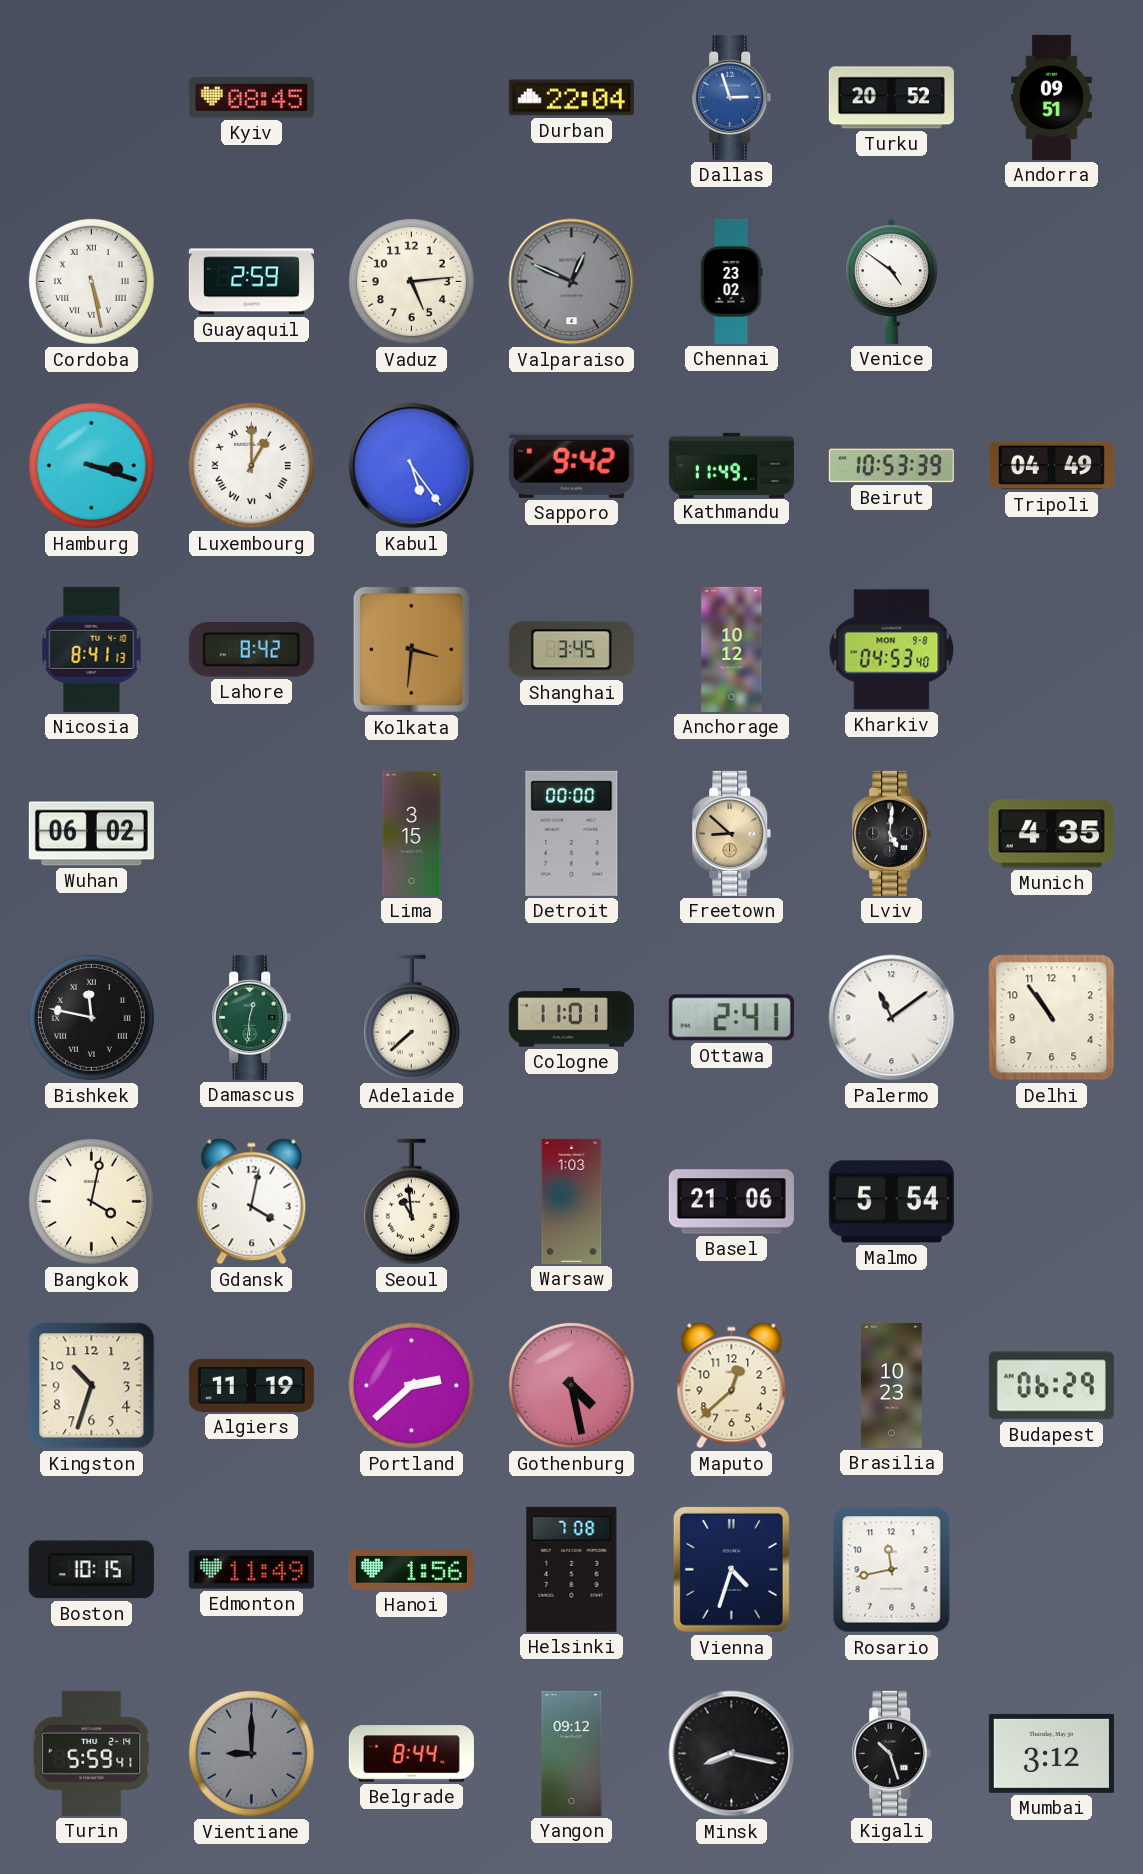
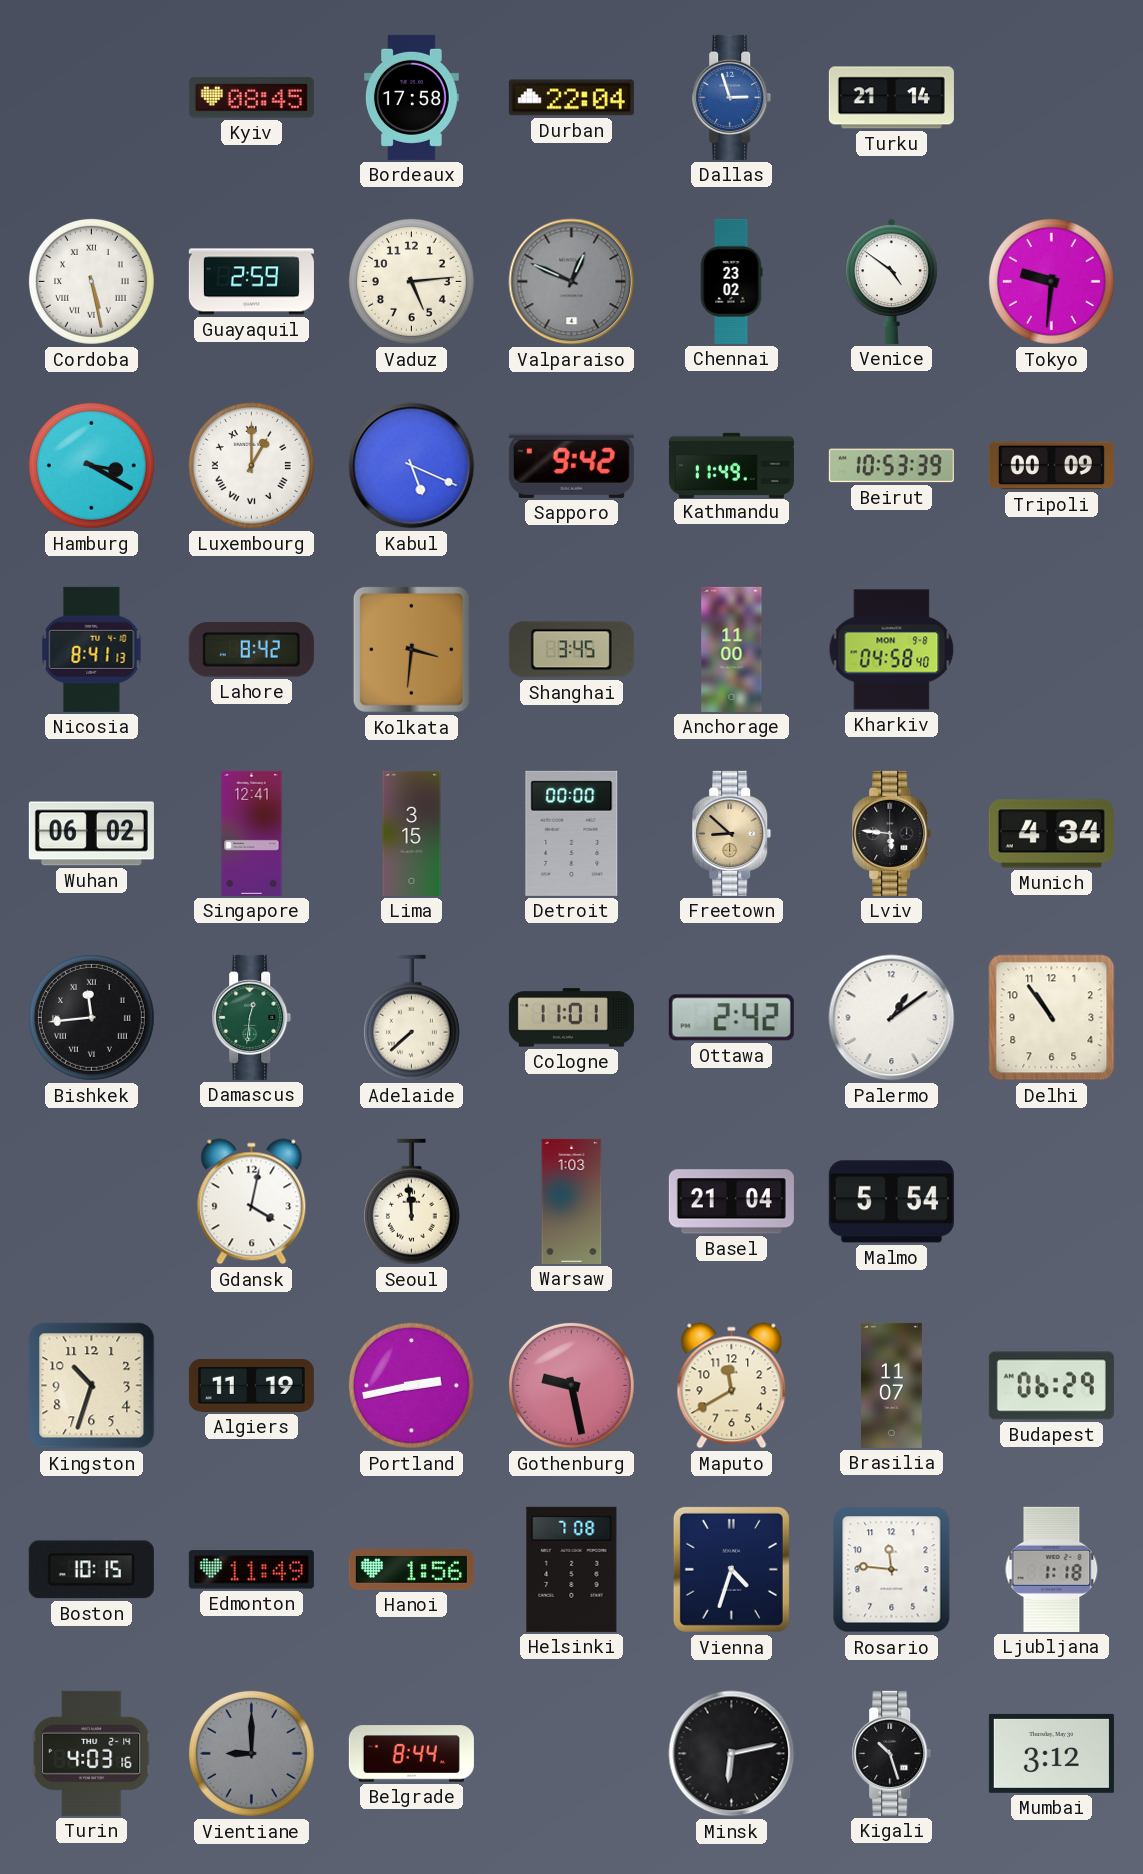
Bordeaux: none -> 17:58
Turku: 20:52 -> 21:14
Andorra: 09:51 -> none
Tokyo: none -> 9:31
Hamburg: 3:18 -> 3:20
Kabul: 5:24 -> 5:19
Tripoli: 04:49 -> 00:09
Anchorage: 10:12 -> 11:00
Kharkiv: 04:53 -> 04:58
Singapore: none -> 12:41
Lviv: 5:01 -> 5:46
Munich: 4:35 -> 4:34
Bishkek: 11:47 -> 11:44
Ottawa: 2:41 -> 2:42
Palermo: 11:09 -> 1:09
Bangkok: 4:02 -> none
Seoul: 10:59 -> 11:59
Basel: 21:06 -> 21:04
Portland: 2:38 -> 2:43
Gothenburg: 4:28 -> 9:28
Maputo: 12:38 -> 11:40
Brasilia: 10:23 -> 11:07
Rosario: 11:43 -> 11:46
Ljubljana: none -> 1:18
Turin: 5:59 -> 4:03
Yangon: 09:12 -> none
Minsk: 8:17 -> 6:13
